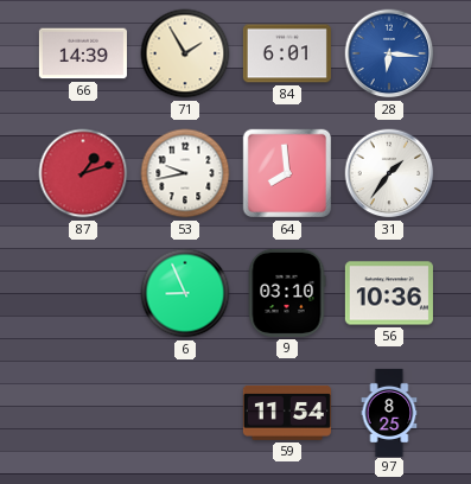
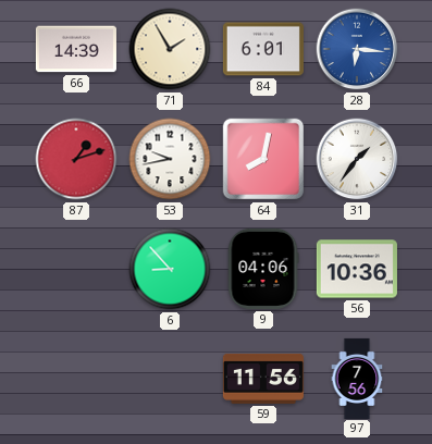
64: 7:59 -> 8:02
6: 8:56 -> 8:53
9: 03:10 -> 04:06
59: 11:54 -> 11:56
97: 8:25 -> 7:56
